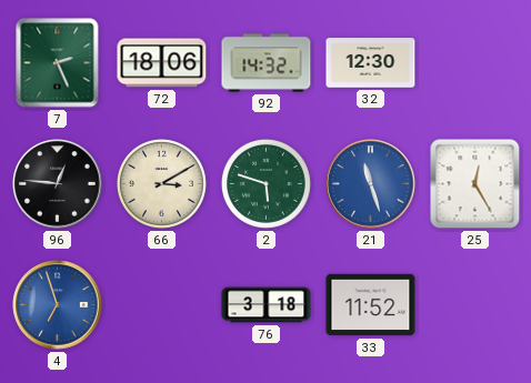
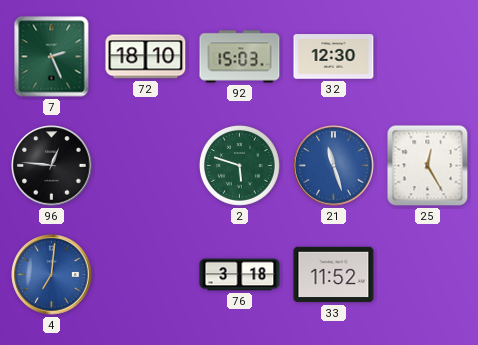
72: 18:06 -> 18:10
92: 14:32 -> 15:03
66: 3:10 -> none
4: 6:57 -> 7:01
